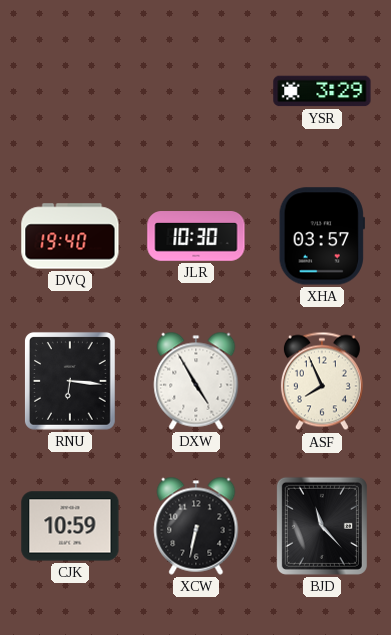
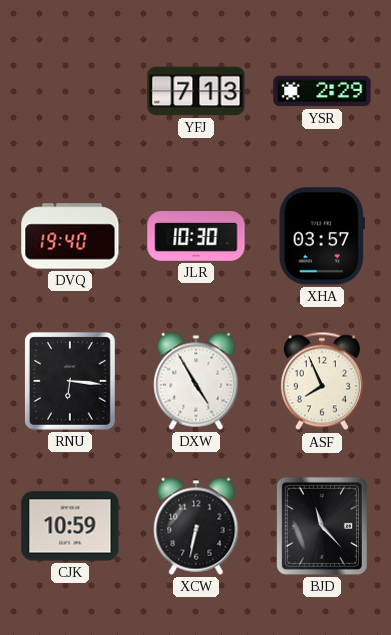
YFJ: none -> 7:13
YSR: 3:29 -> 2:29
